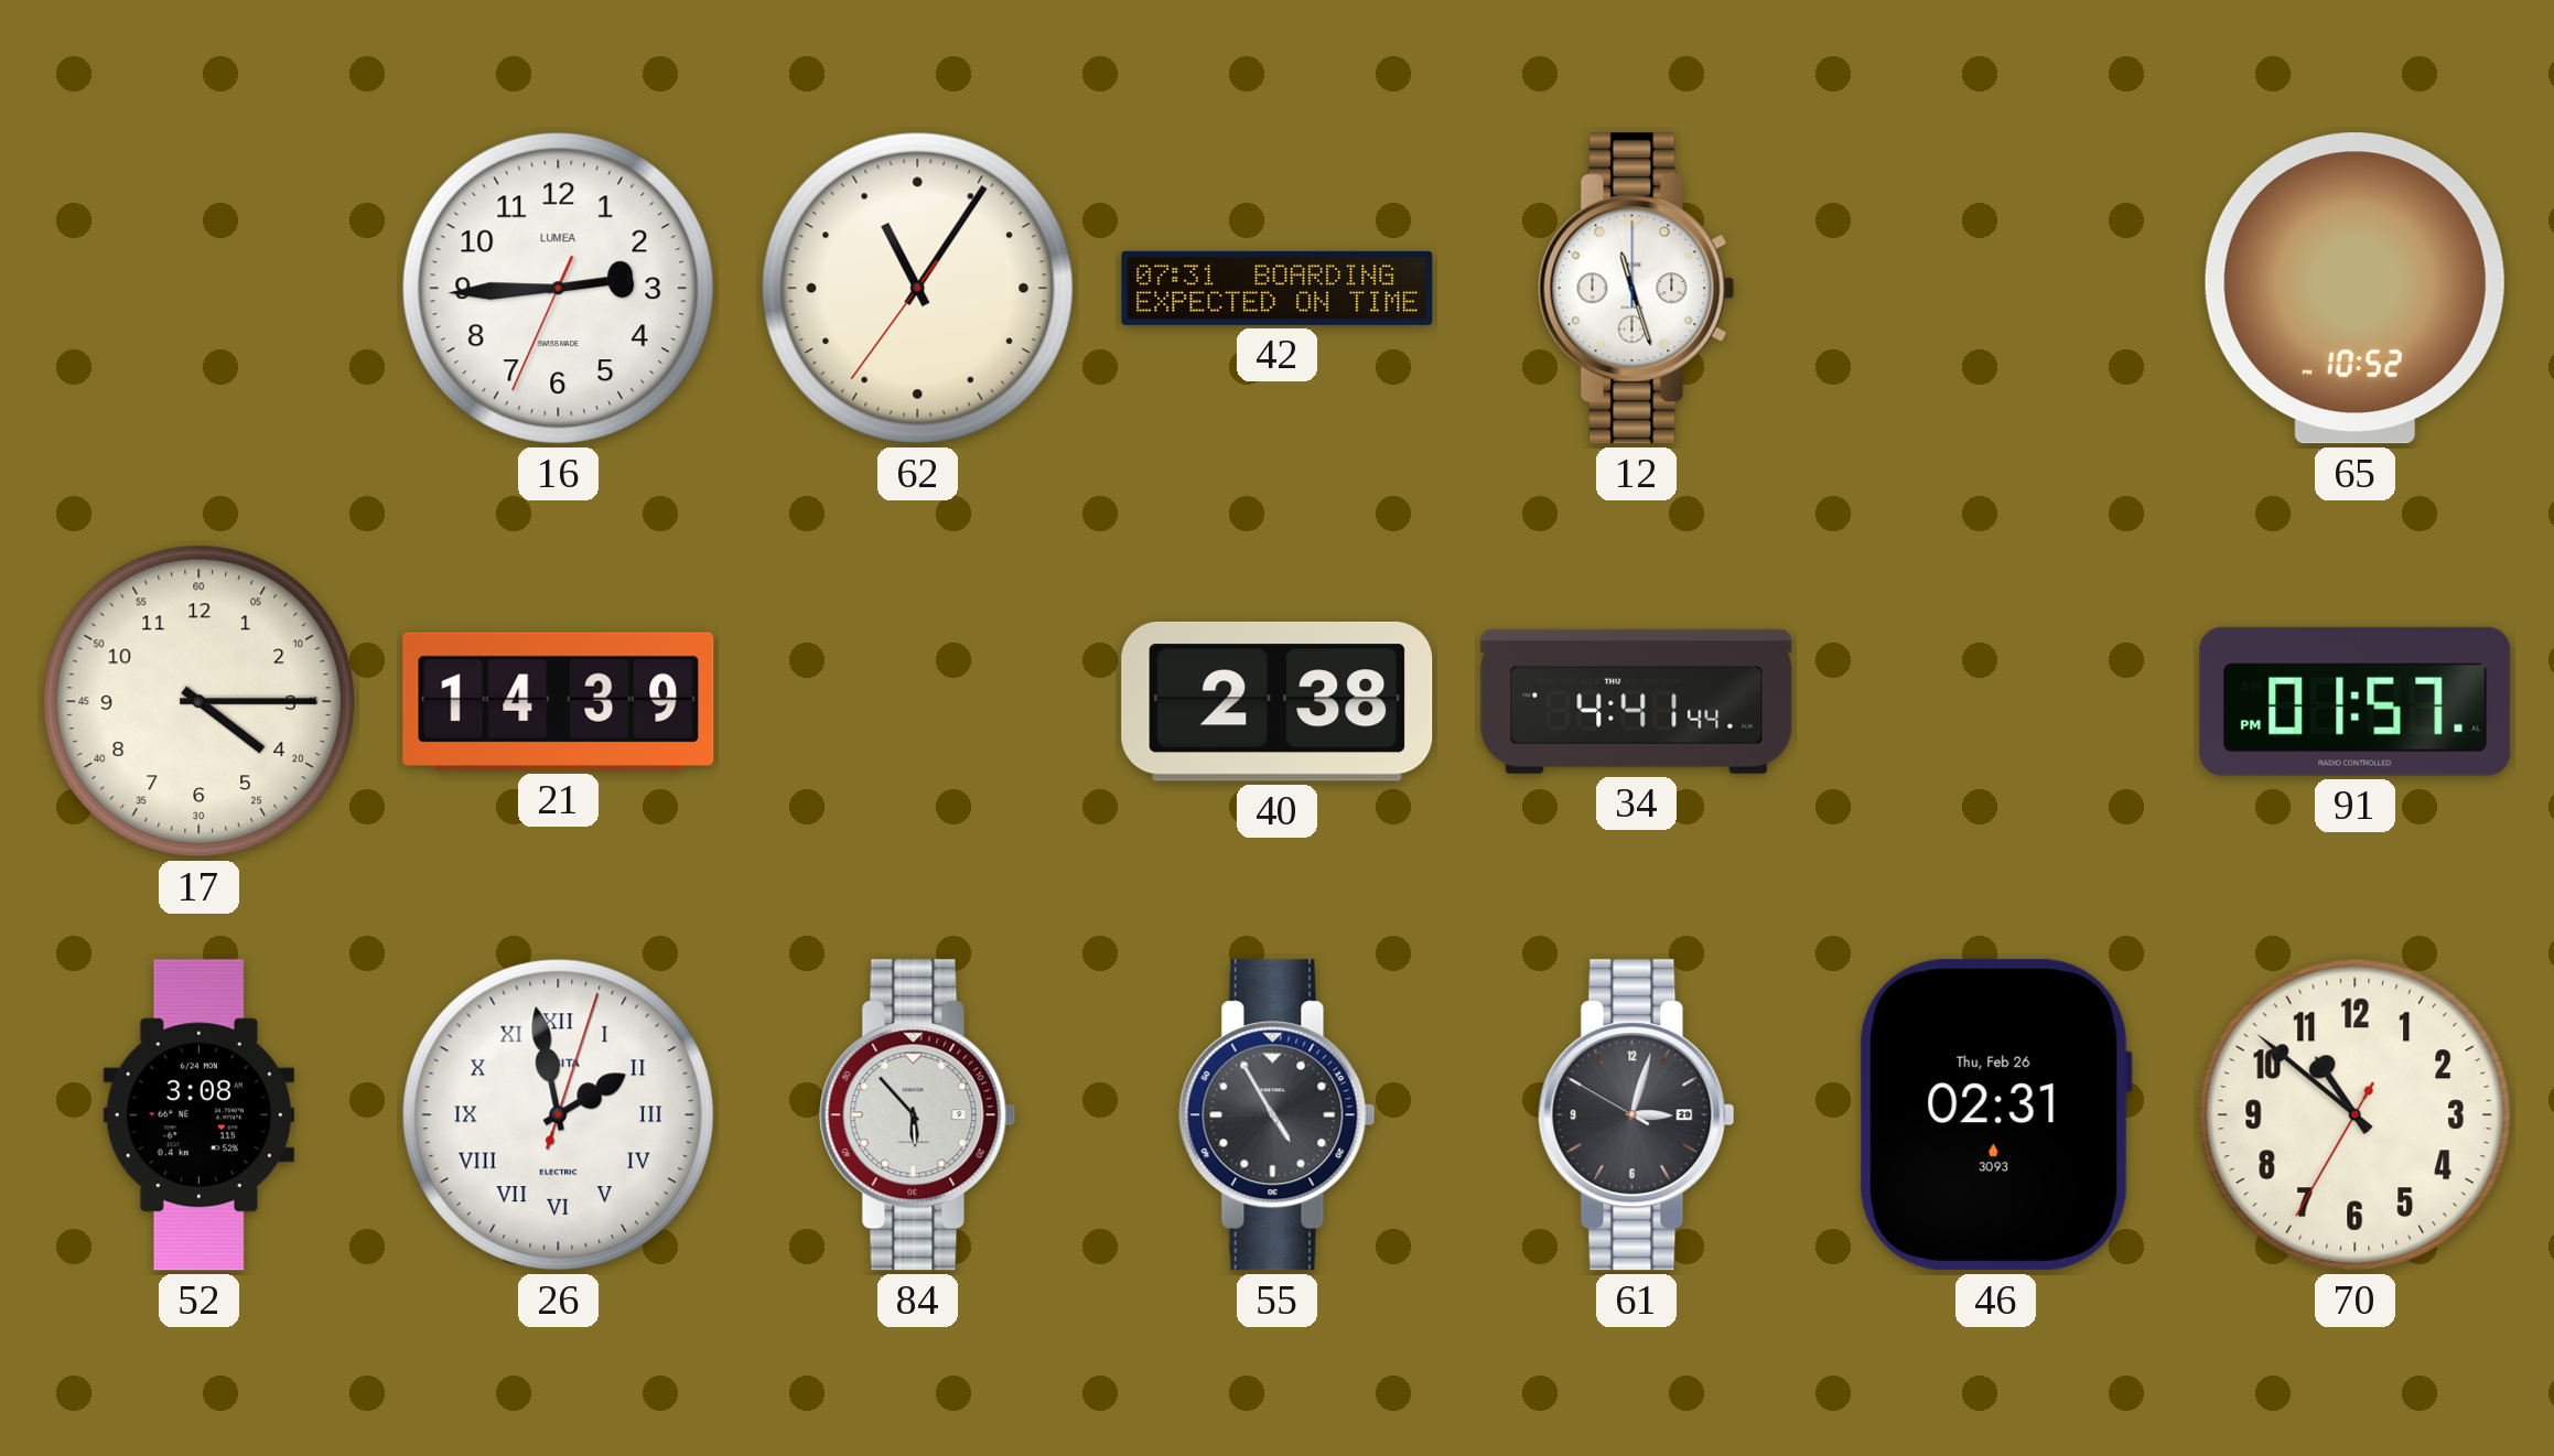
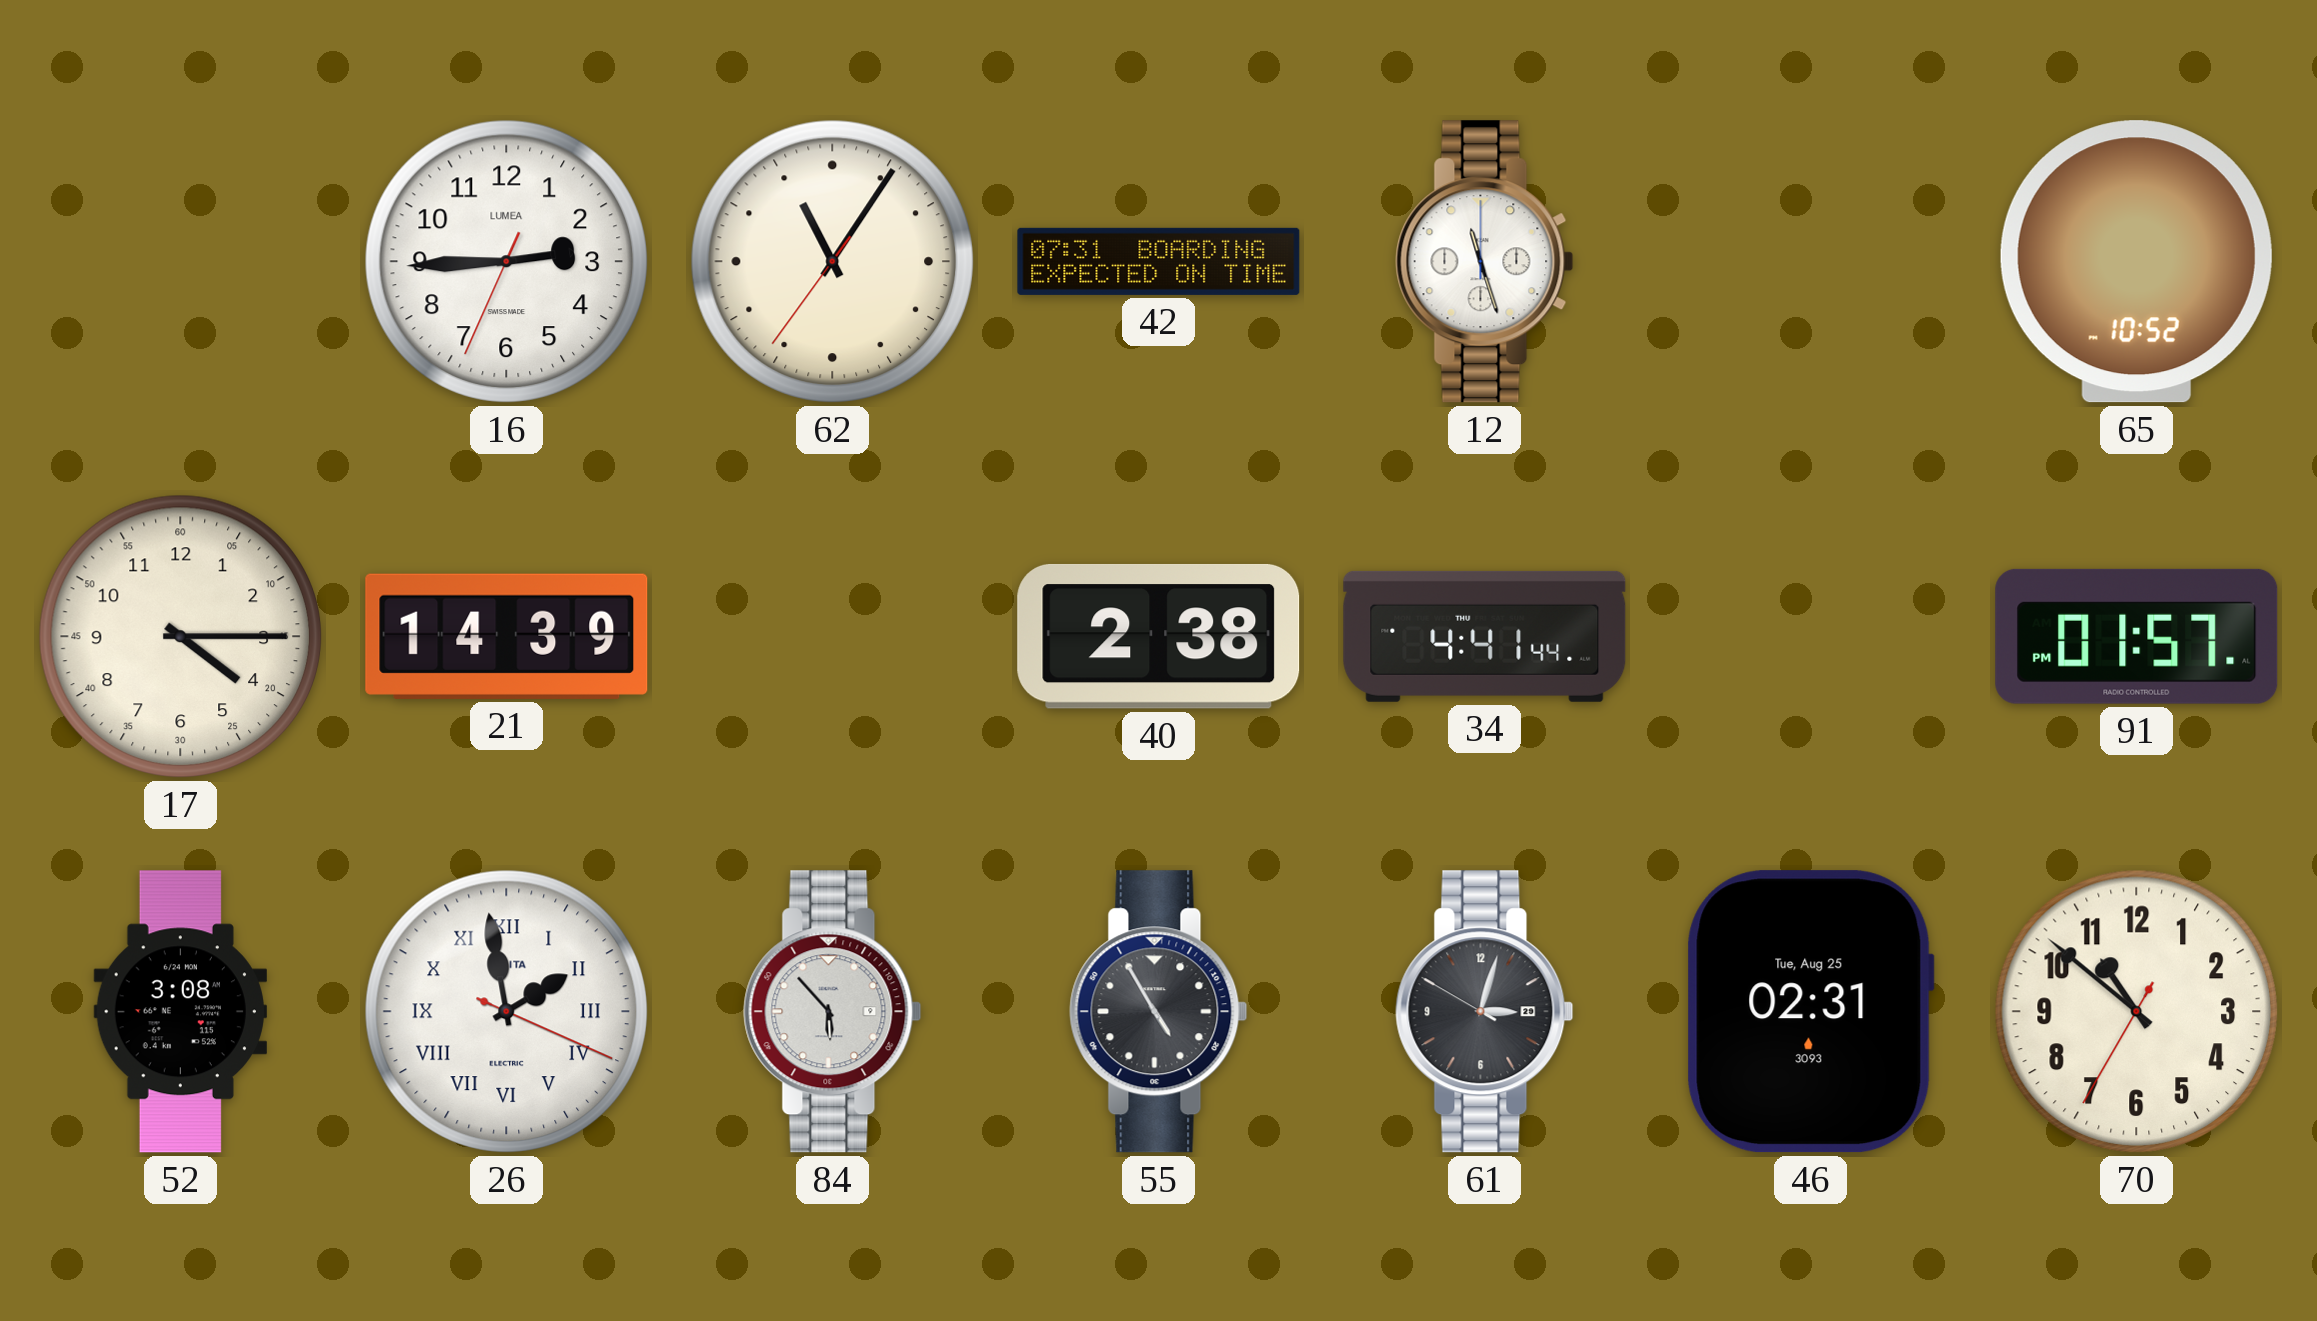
26: 1:58:03 -> 1:58:19
46 date: Thu, Feb 26 -> Tue, Aug 25
